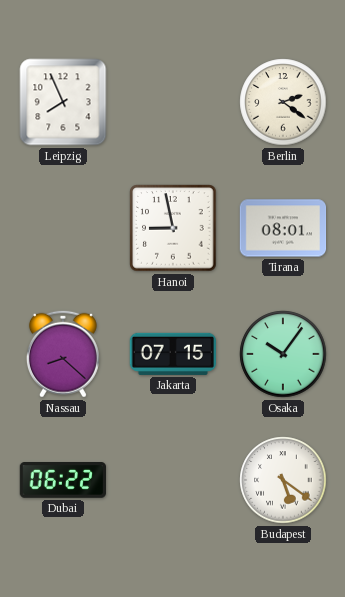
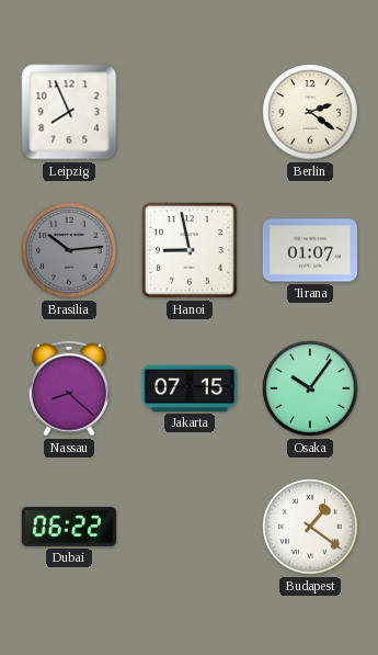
Brasilia: none -> 10:14
Tirana: 08:01 -> 01:07
Budapest: 5:21 -> 1:21
